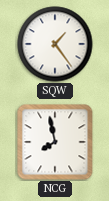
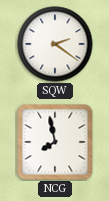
SQW: 1:24 -> 2:21
